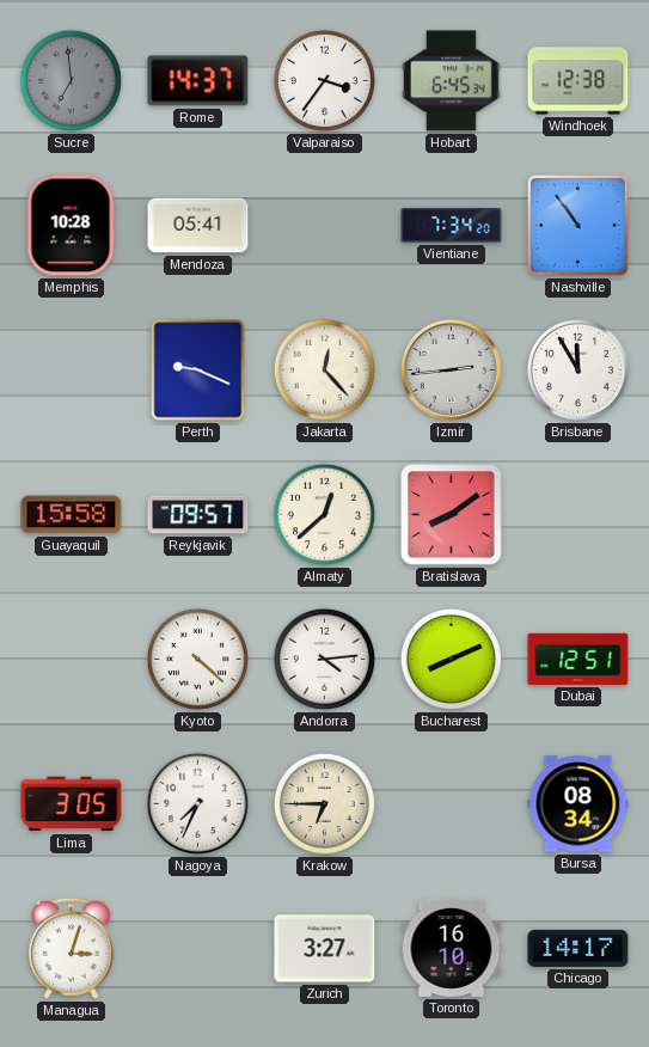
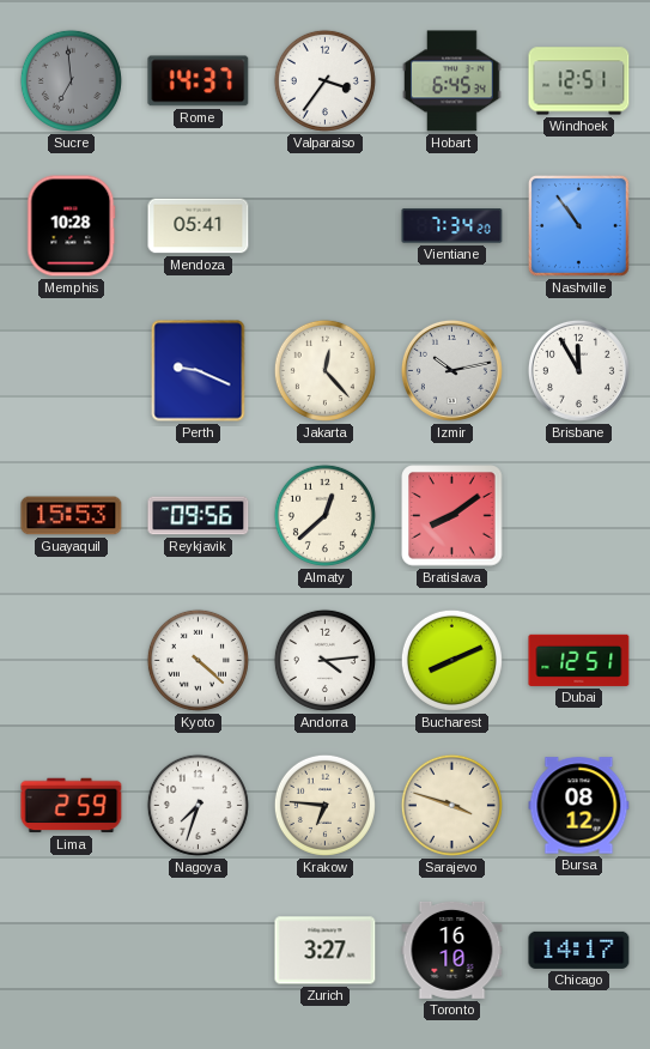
Windhoek: 12:38 -> 12:51
Izmir: 2:44 -> 10:13
Guayaquil: 15:58 -> 15:53
Reykjavik: 09:57 -> 09:56
Lima: 3:05 -> 2:59
Nagoya: 7:34 -> 7:33
Krakow: 6:45 -> 6:46
Sarajevo: none -> 3:48
Bursa: 08:34 -> 08:12
Managua: 3:03 -> none
